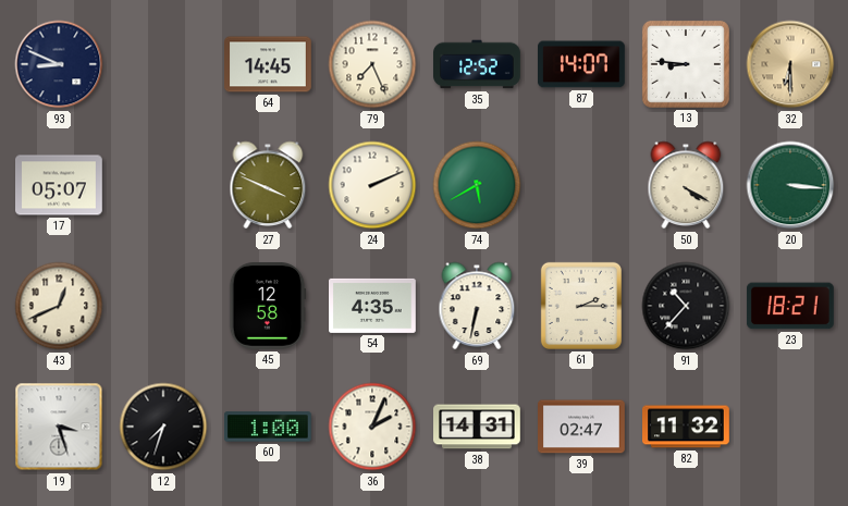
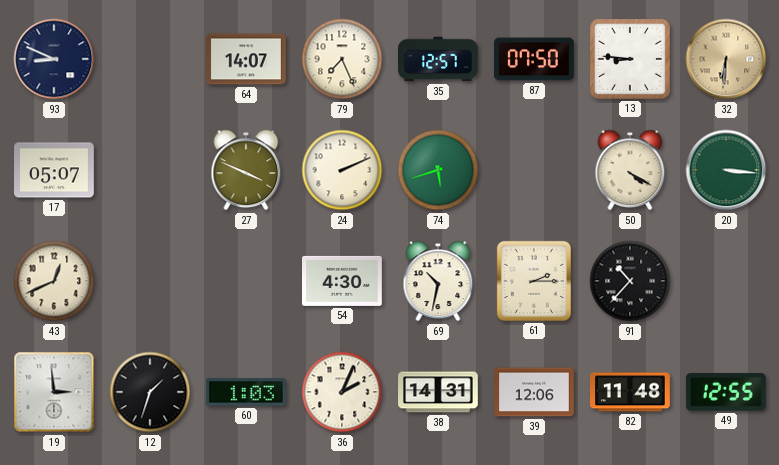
64: 14:45 -> 14:07
35: 12:52 -> 12:57
87: 14:07 -> 07:50
32: 6:30 -> 6:31
74: 5:40 -> 5:42
45: 12:58 -> none
54: 4:35 -> 4:30
69: 6:32 -> 10:32
23: 18:21 -> none
19: 3:27 -> 2:59
12: 7:33 -> 1:33
60: 1:00 -> 1:03
39: 02:47 -> 12:06
82: 11:32 -> 11:48
49: none -> 12:55
